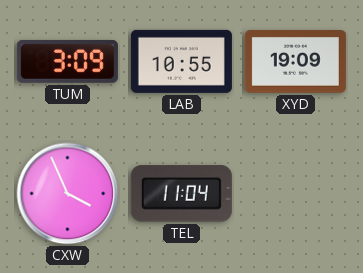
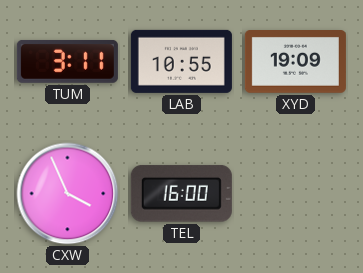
TUM: 3:09 -> 3:11
TEL: 11:04 -> 16:00
